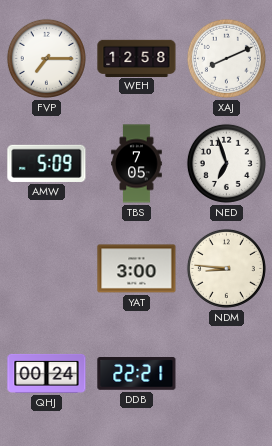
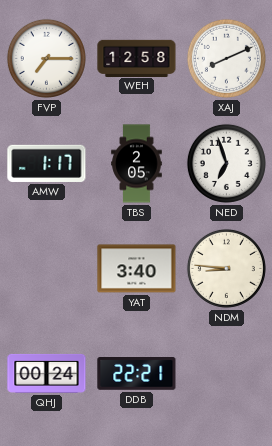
AMW: 5:09 -> 1:17
TBS: 7:05 -> 2:05
YAT: 3:00 -> 3:40
